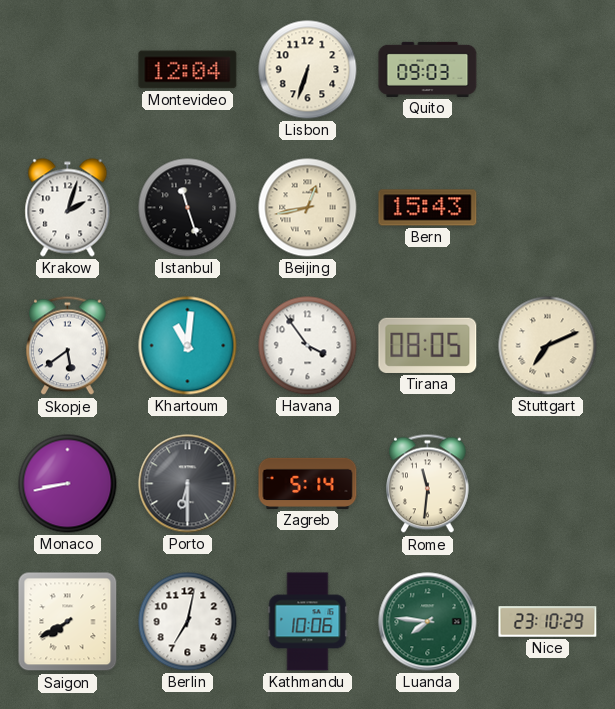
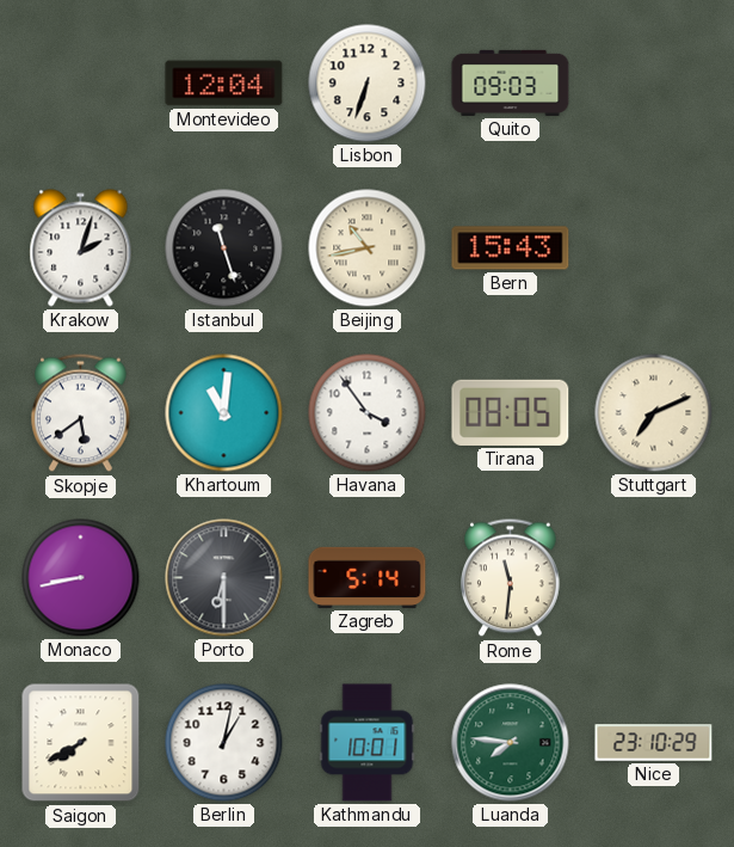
Beijing: 12:43 -> 10:43
Berlin: 7:02 -> 1:02
Kathmandu: 10:06 -> 10:01
